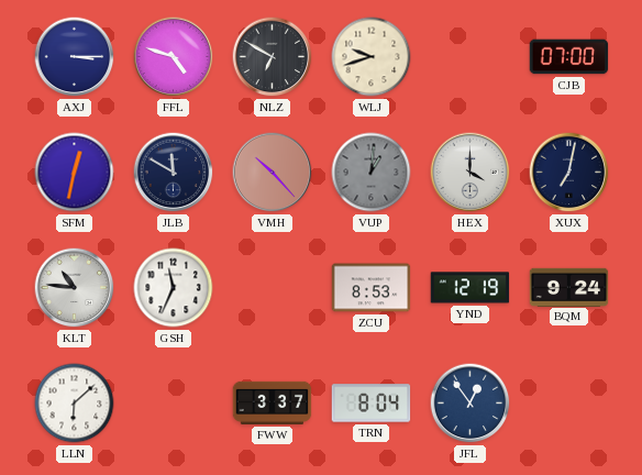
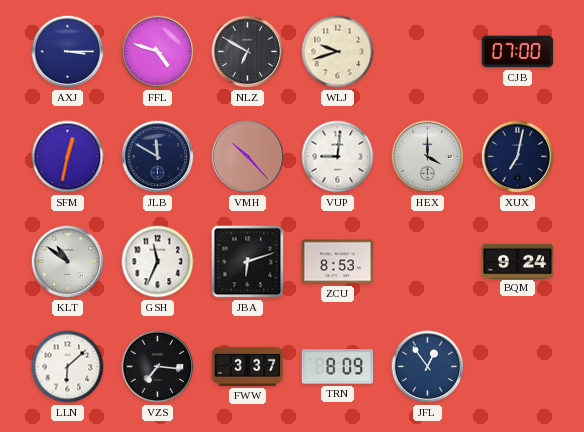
VUP: 1:01 -> 9:01
VUP dial: grey -> white
KLT: 10:46 -> 10:51
JBA: none -> 6:12
YND: 12:19 -> none
VZS: none -> 7:16
TRN: 8:04 -> 8:09
